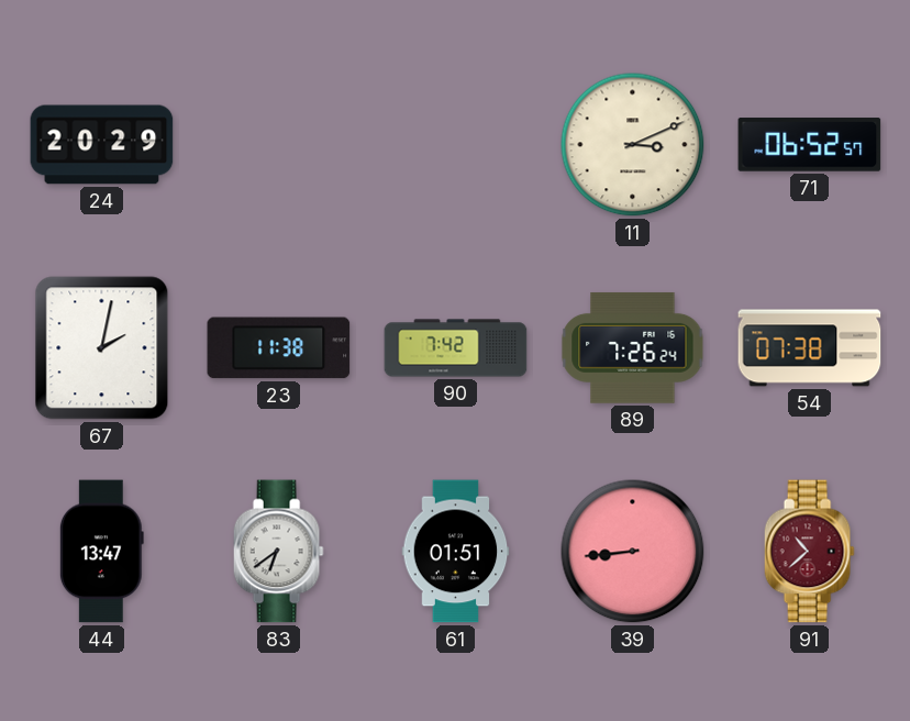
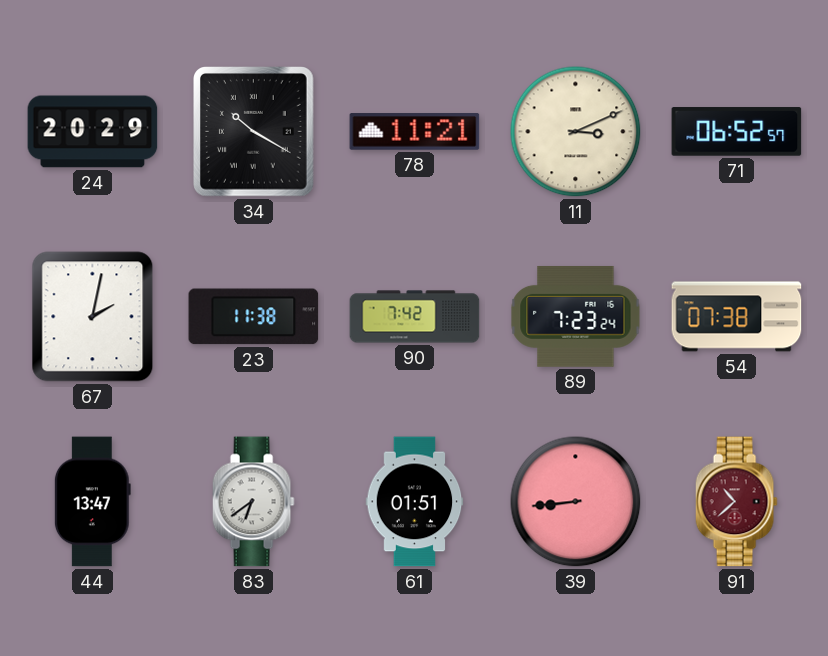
34: none -> 10:20
78: none -> 11:21
89: 7:26 -> 7:23
